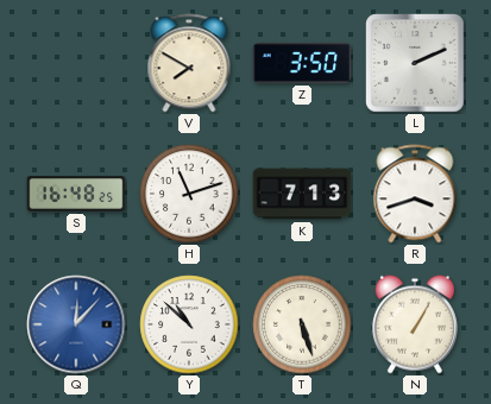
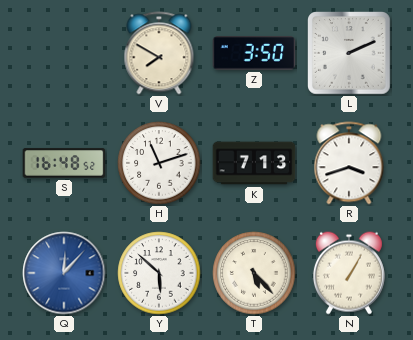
S: 16:48:25 -> 16:48:52
Y: 10:52 -> 5:52
T: 5:27 -> 5:23
